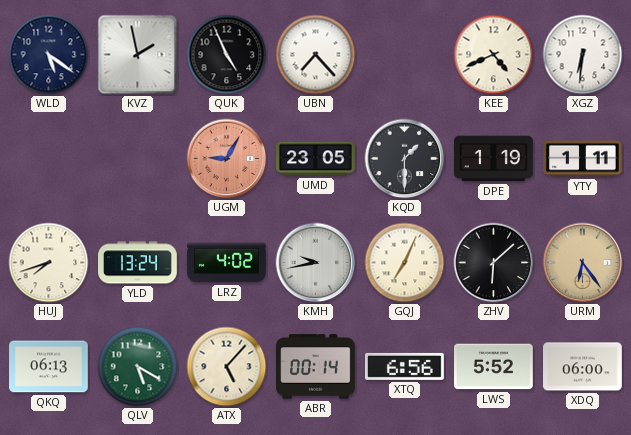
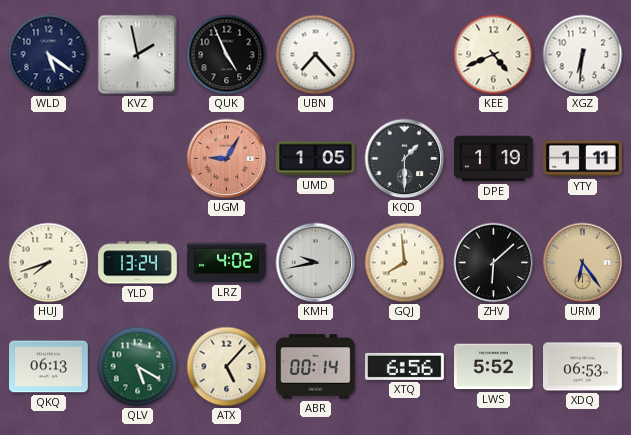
UMD: 23:05 -> 1:05
GQJ: 7:04 -> 7:59
XDQ: 06:00 -> 06:53
